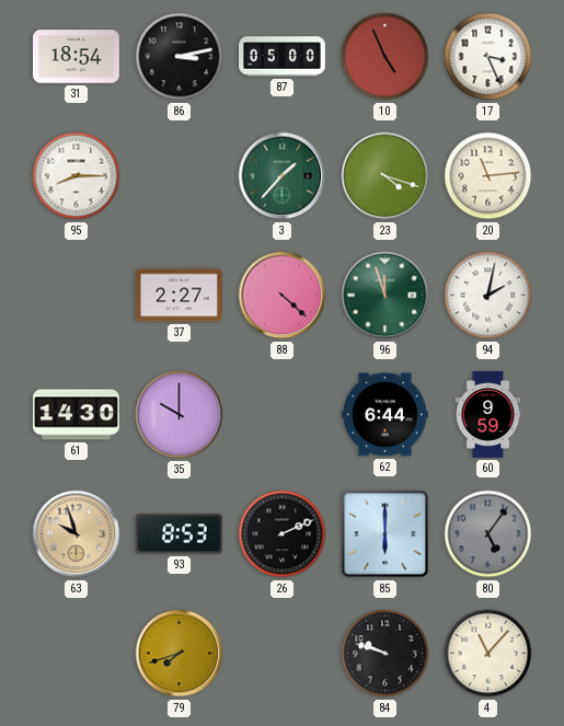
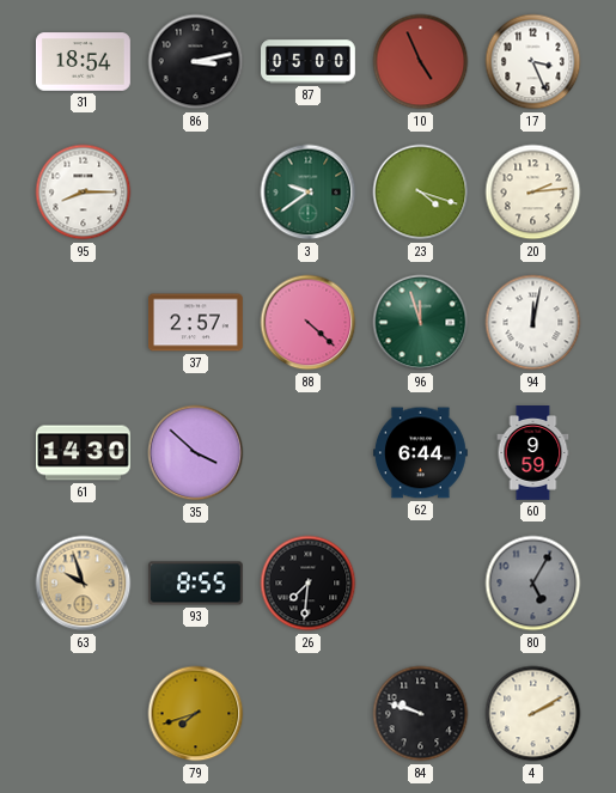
3: 1:37 -> 9:39
20: 11:14 -> 2:14
37: 2:27 -> 2:57
94: 2:02 -> 12:02
35: 10:00 -> 3:52
93: 8:53 -> 8:55
26: 2:11 -> 7:31
85: 6:00 -> none
80: 5:06 -> 5:05
4: 11:07 -> 2:10
